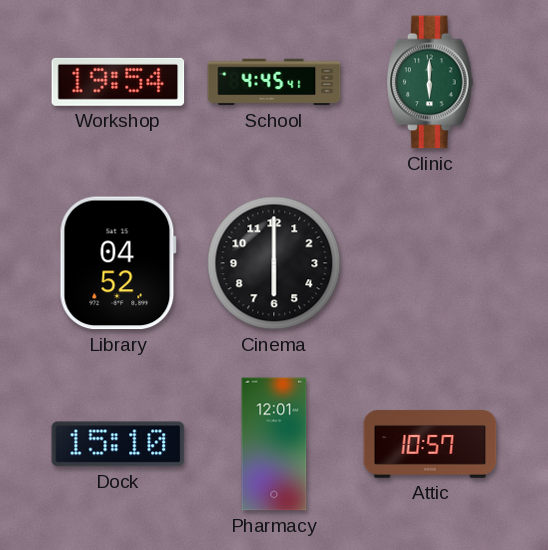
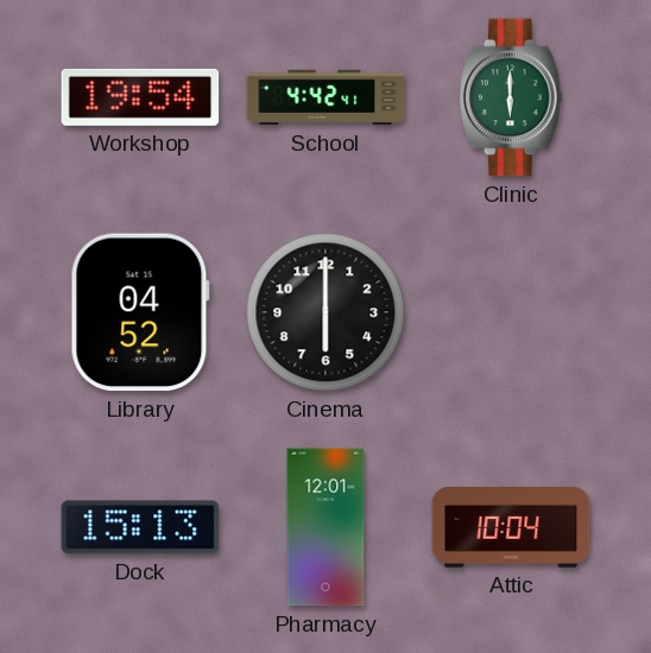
School: 4:45 -> 4:42
Dock: 15:10 -> 15:13
Attic: 10:57 -> 10:04
